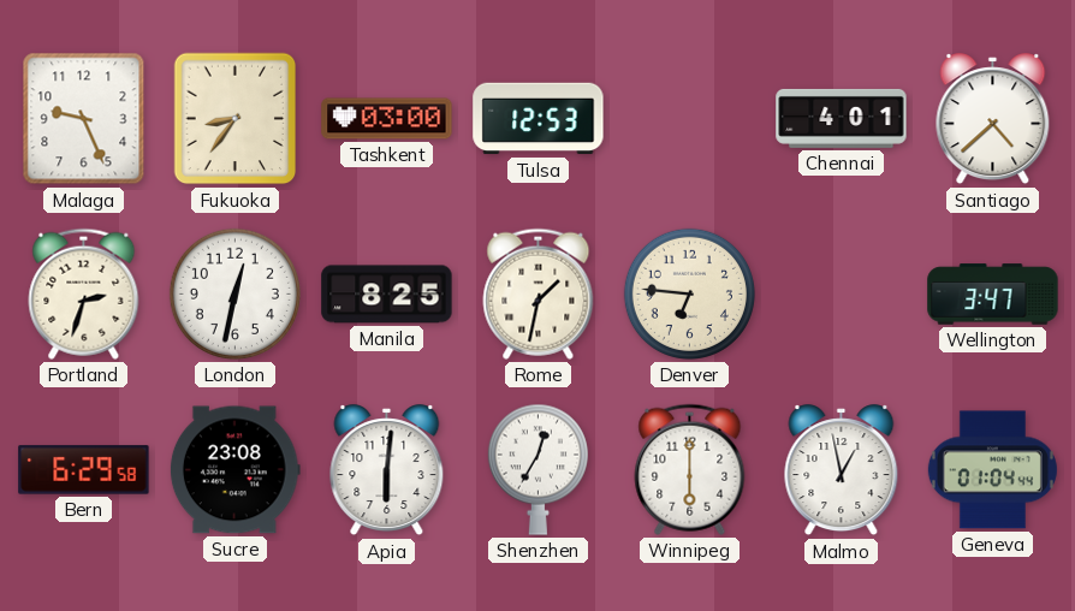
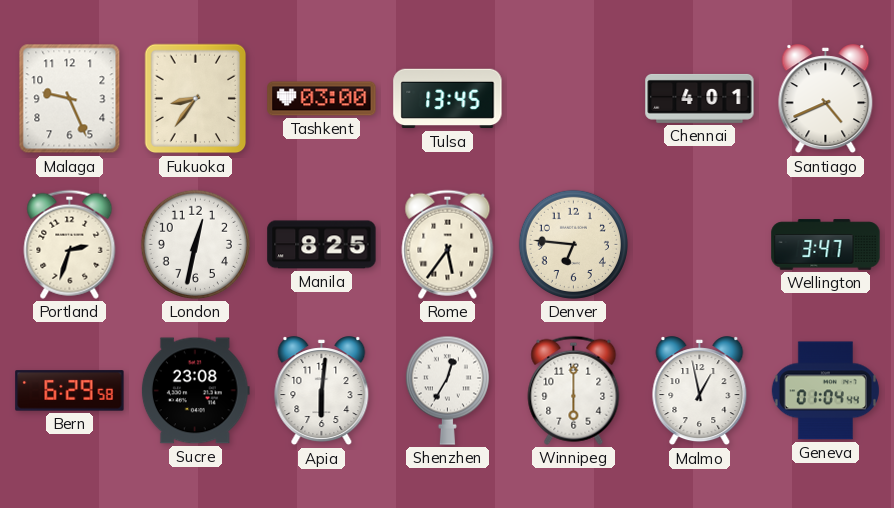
Tulsa: 12:53 -> 13:45
Santiago: 4:38 -> 4:41
Rome: 1:32 -> 5:36
